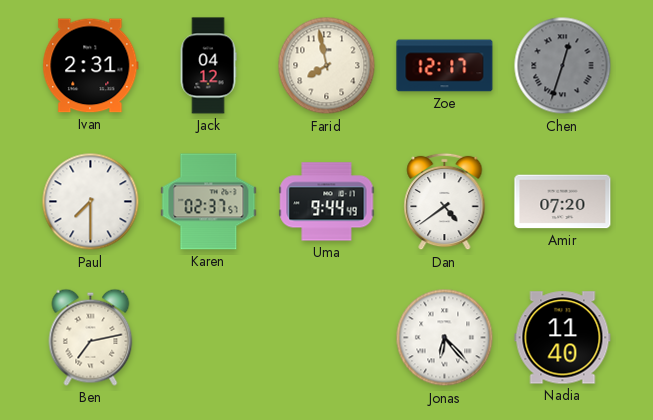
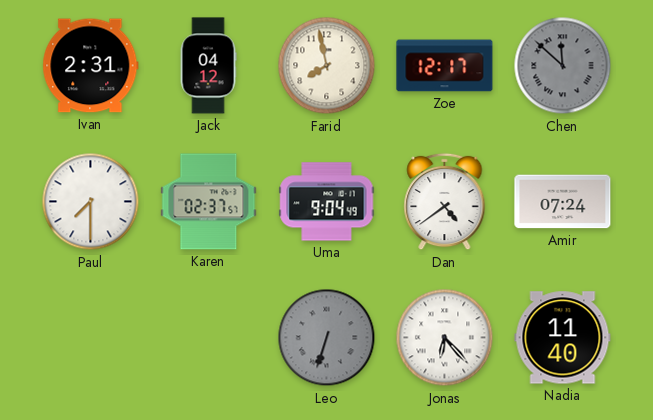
Chen: 12:33 -> 11:52
Uma: 9:44 -> 9:04
Amir: 07:20 -> 07:24
Ben: 7:13 -> none
Leo: none -> 6:33
